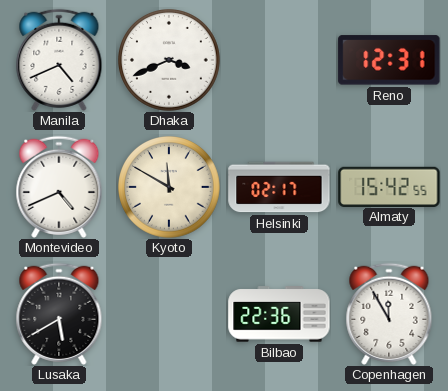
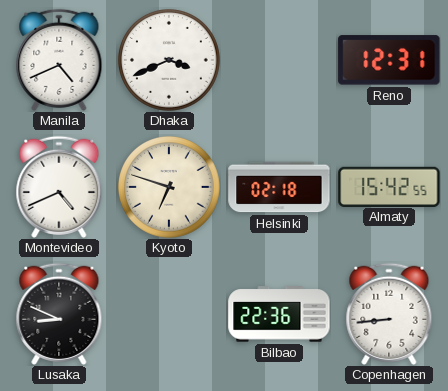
Kyoto: 11:50 -> 6:48
Helsinki: 02:17 -> 02:18
Lusaka: 5:40 -> 8:49
Copenhagen: 11:55 -> 8:44
